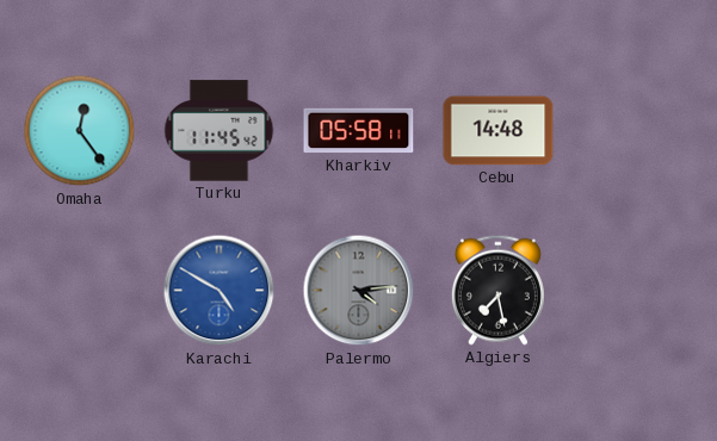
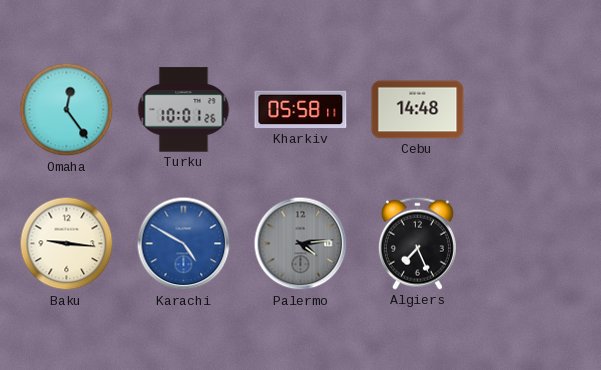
Turku: 11:45 -> 10:01
Baku: none -> 9:16
Algiers: 7:28 -> 7:26
